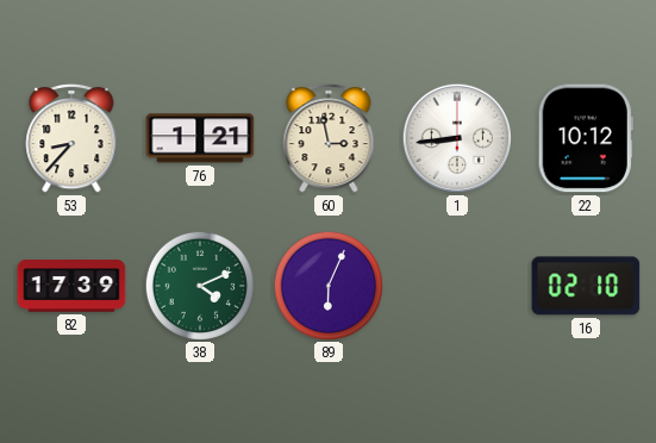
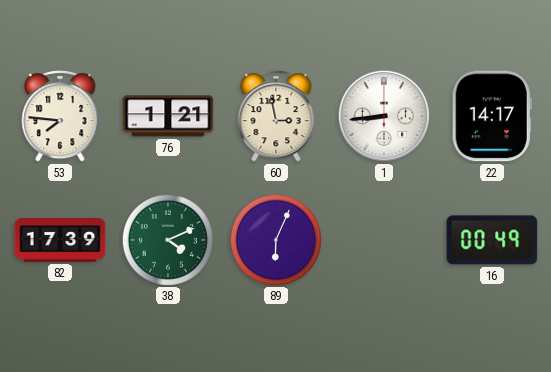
53: 8:37 -> 7:46
22: 10:12 -> 14:17
16: 02:10 -> 00:49
